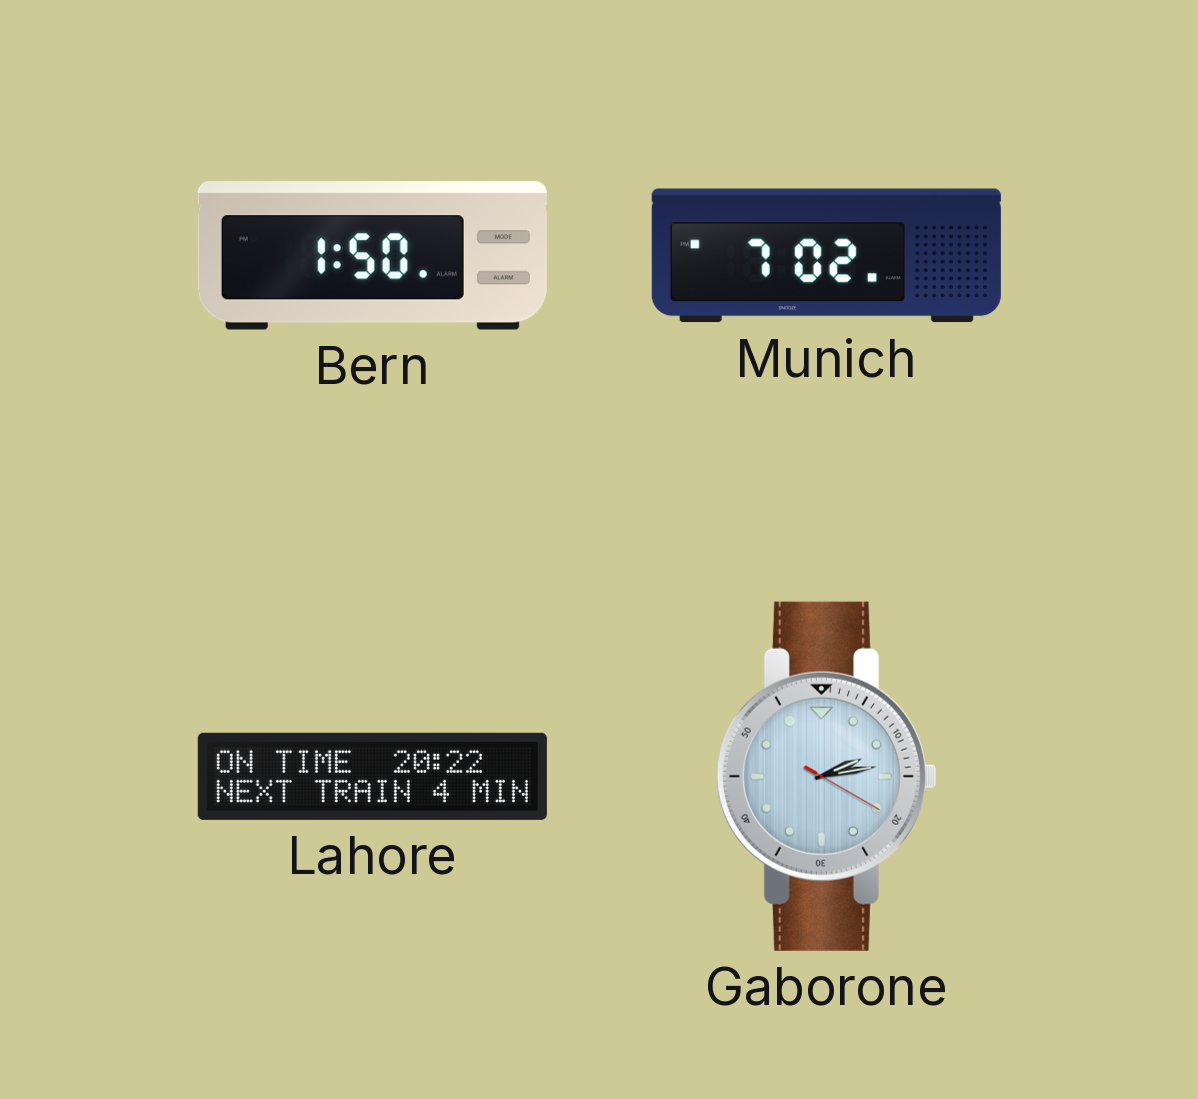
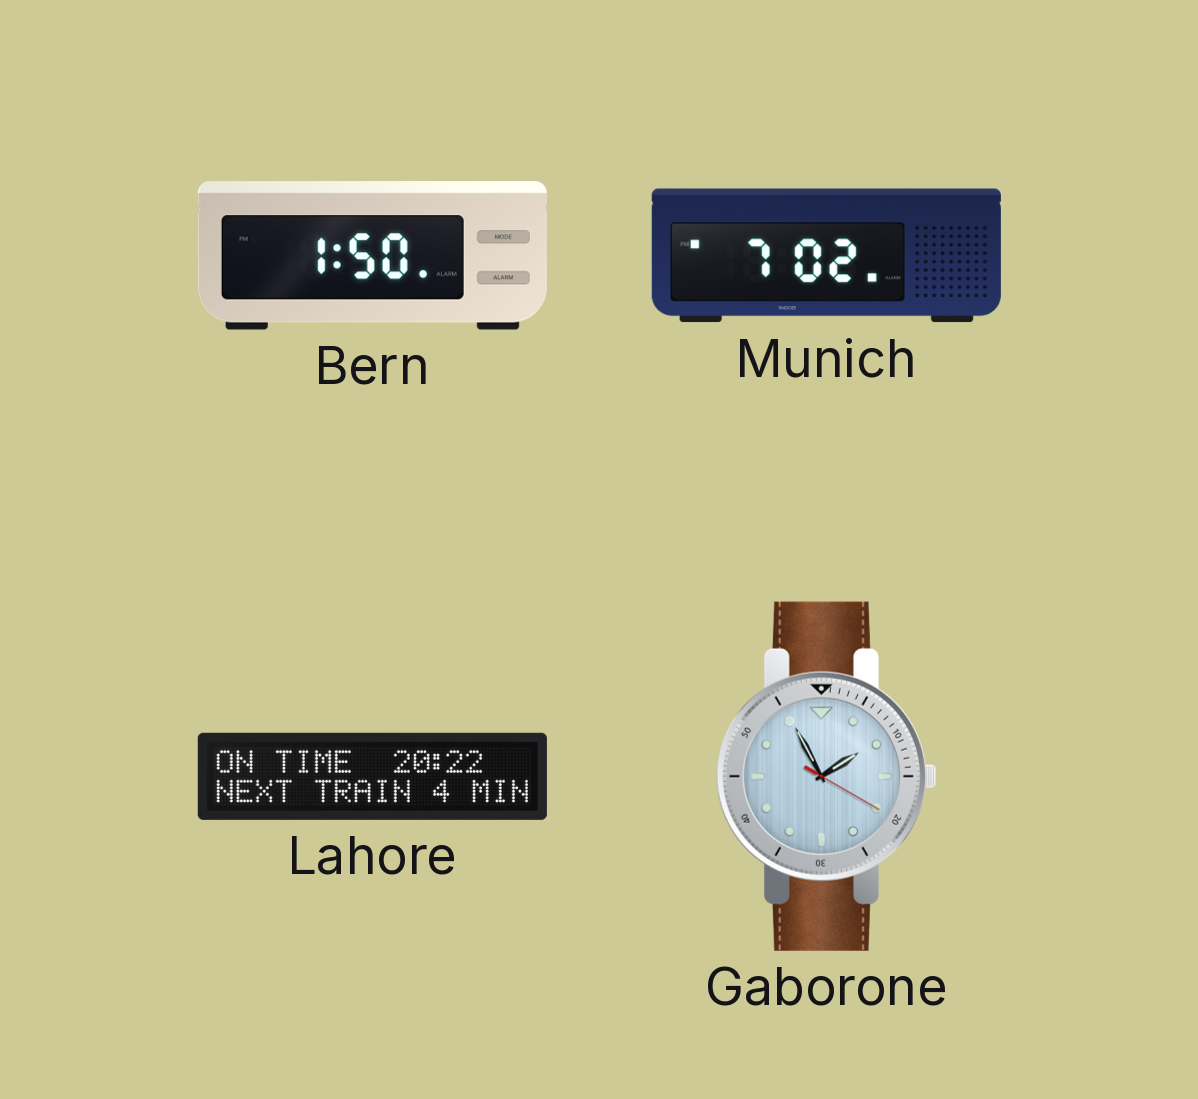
Gaborone: 2:13 -> 1:55
